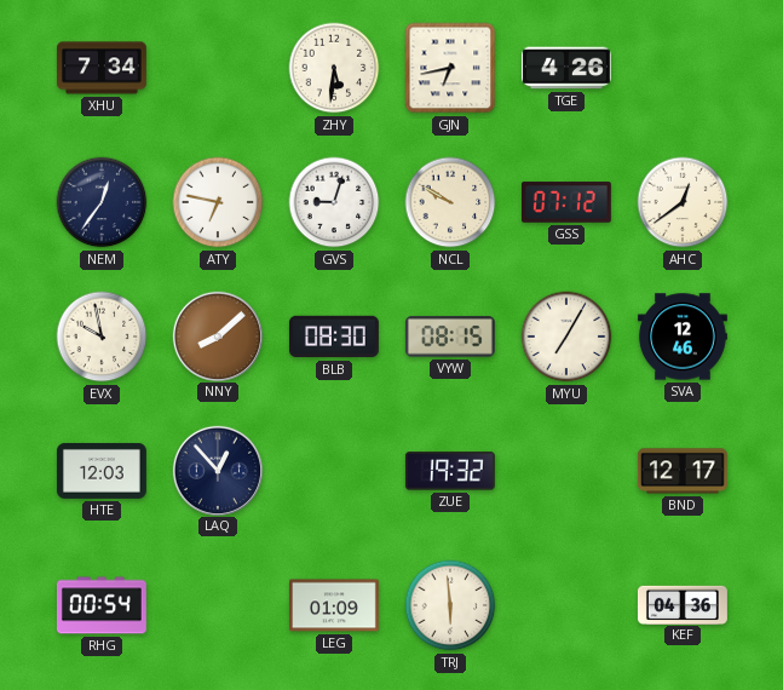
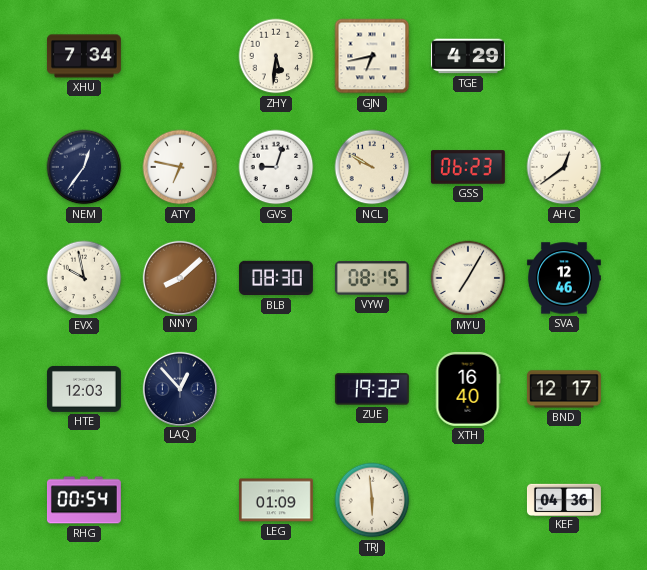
TGE: 4:26 -> 4:29
GSS: 07:12 -> 06:23
XTH: none -> 16:40
